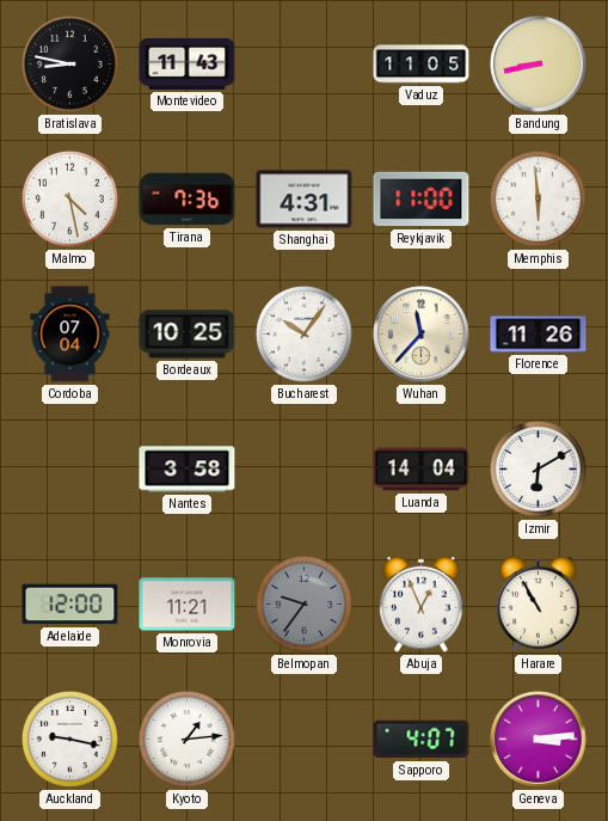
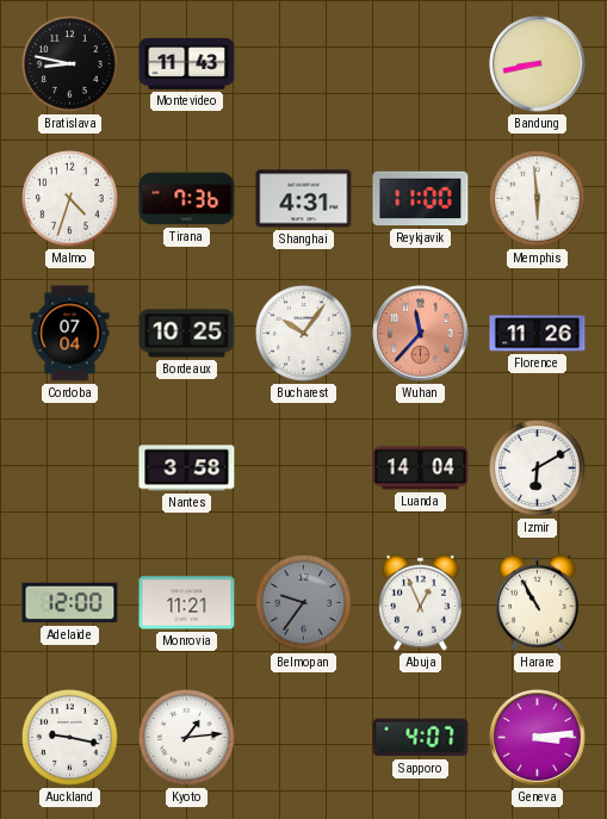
Vaduz: 11:05 -> none
Malmo: 4:28 -> 4:33
Wuhan dial: cream -> salmon
